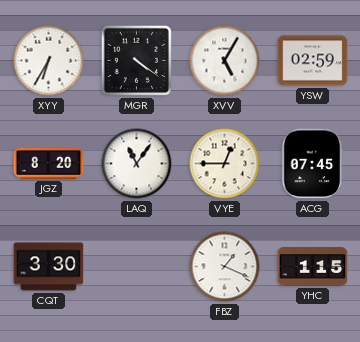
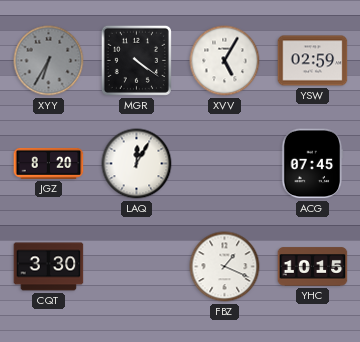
XYY dial: white -> grey
LAQ: 11:06 -> 12:05
VYE: 12:45 -> none
YHC: 1:15 -> 10:15
